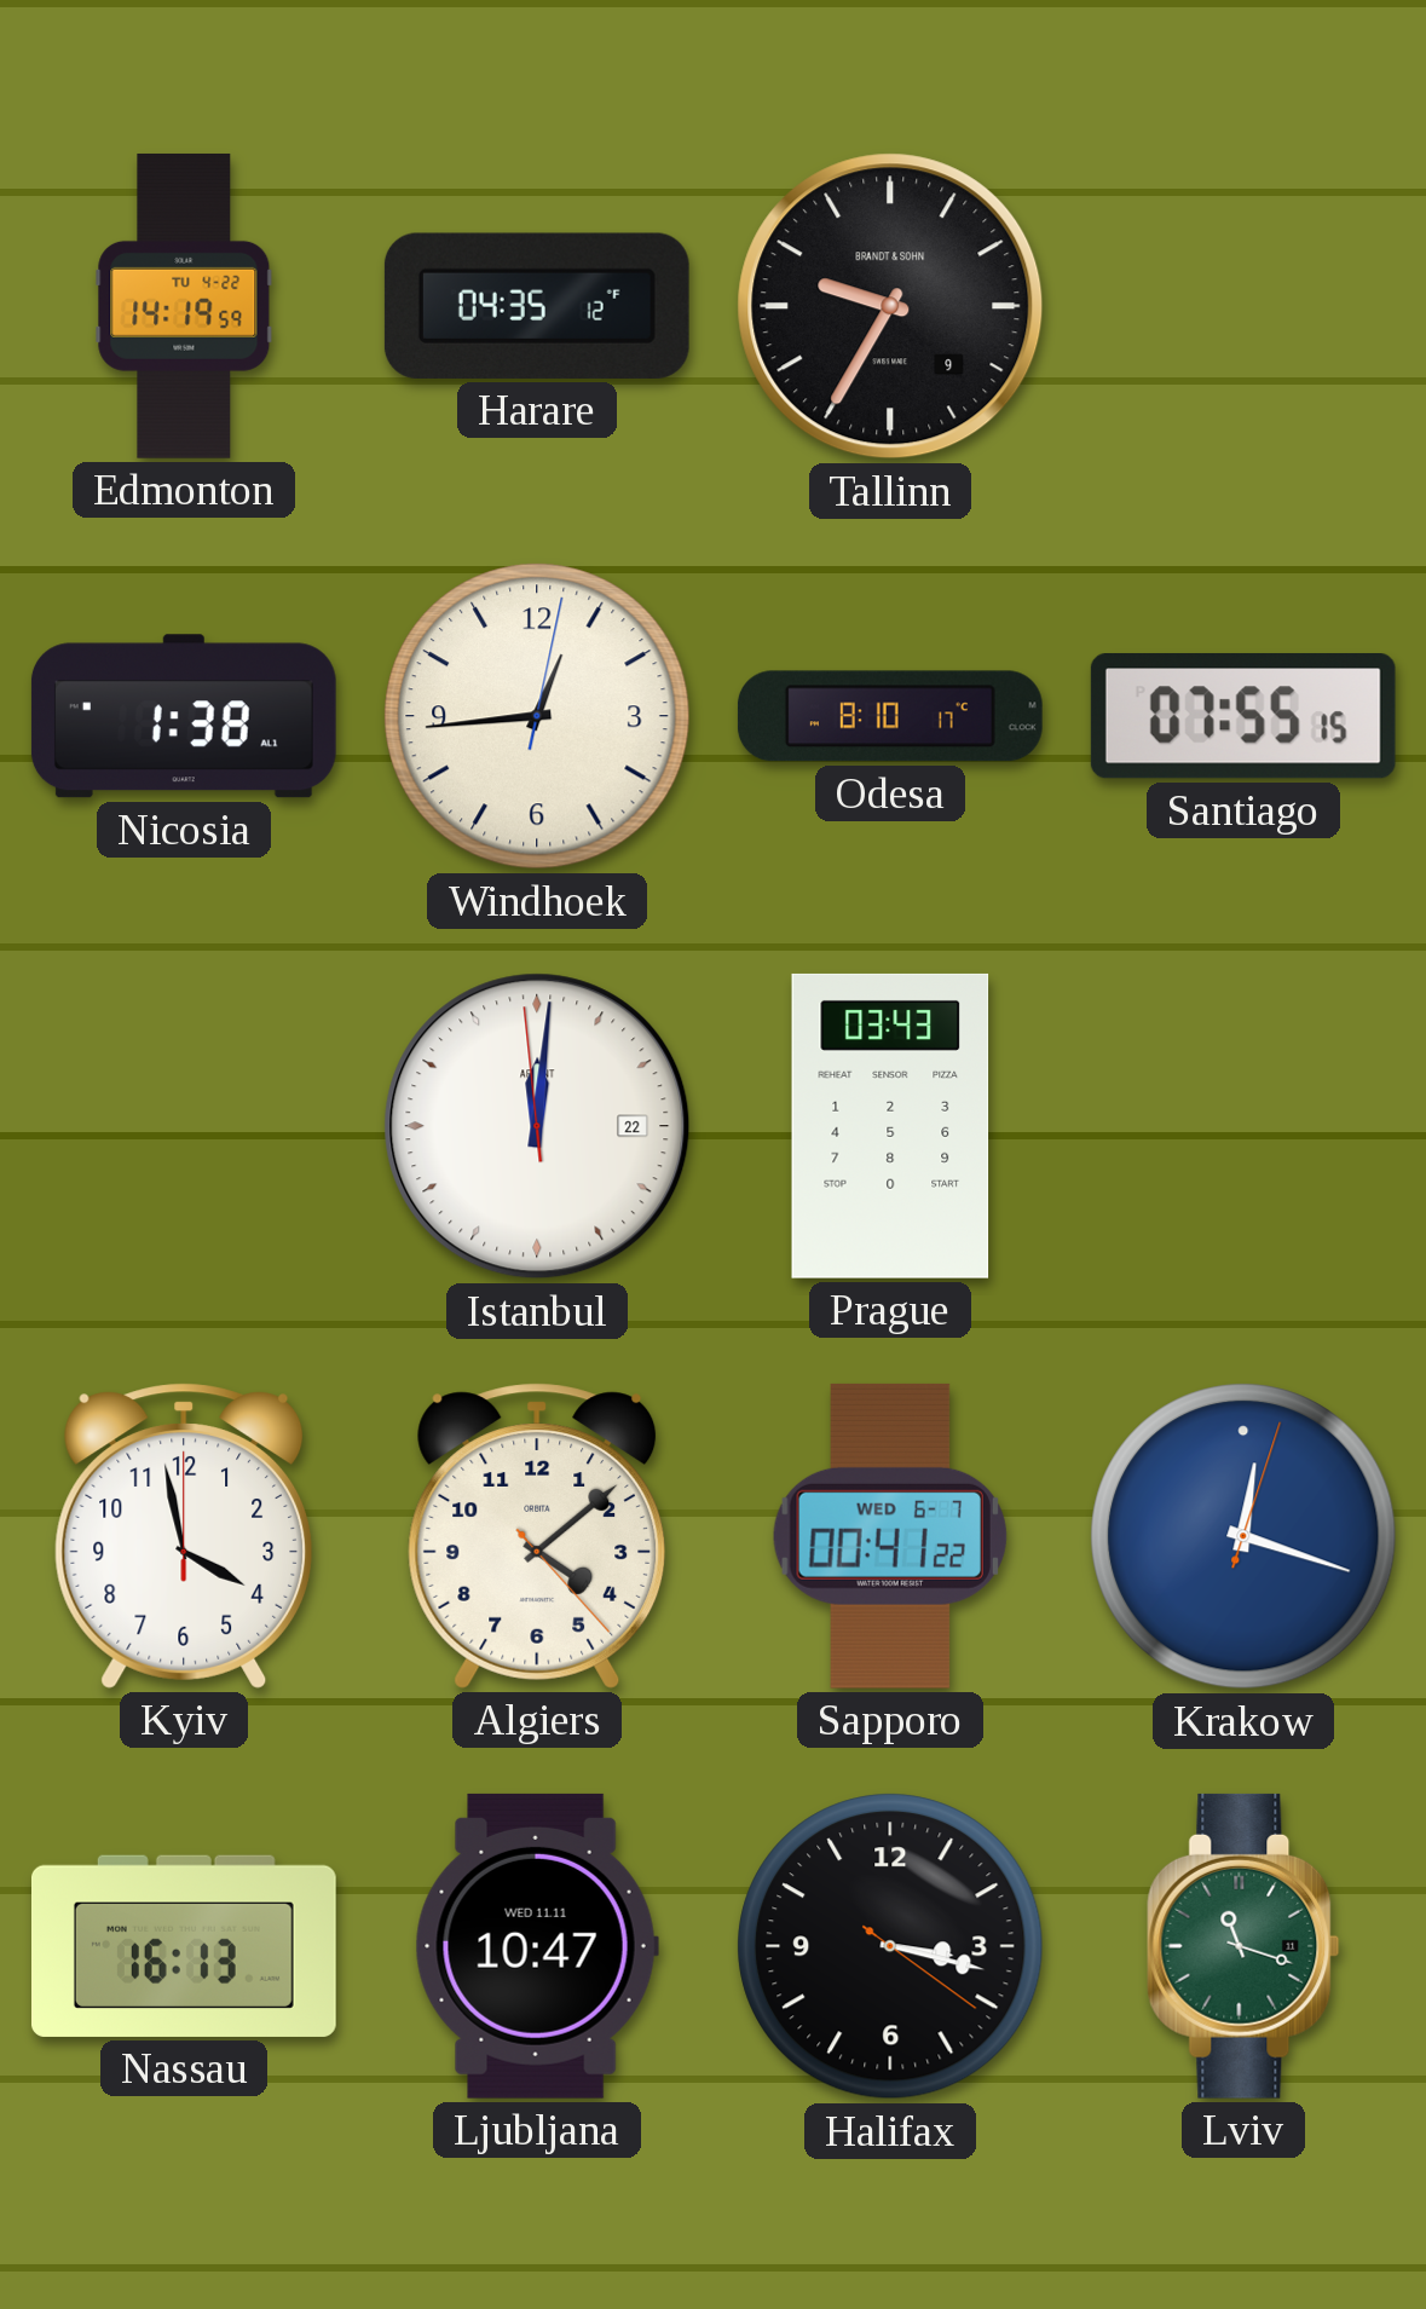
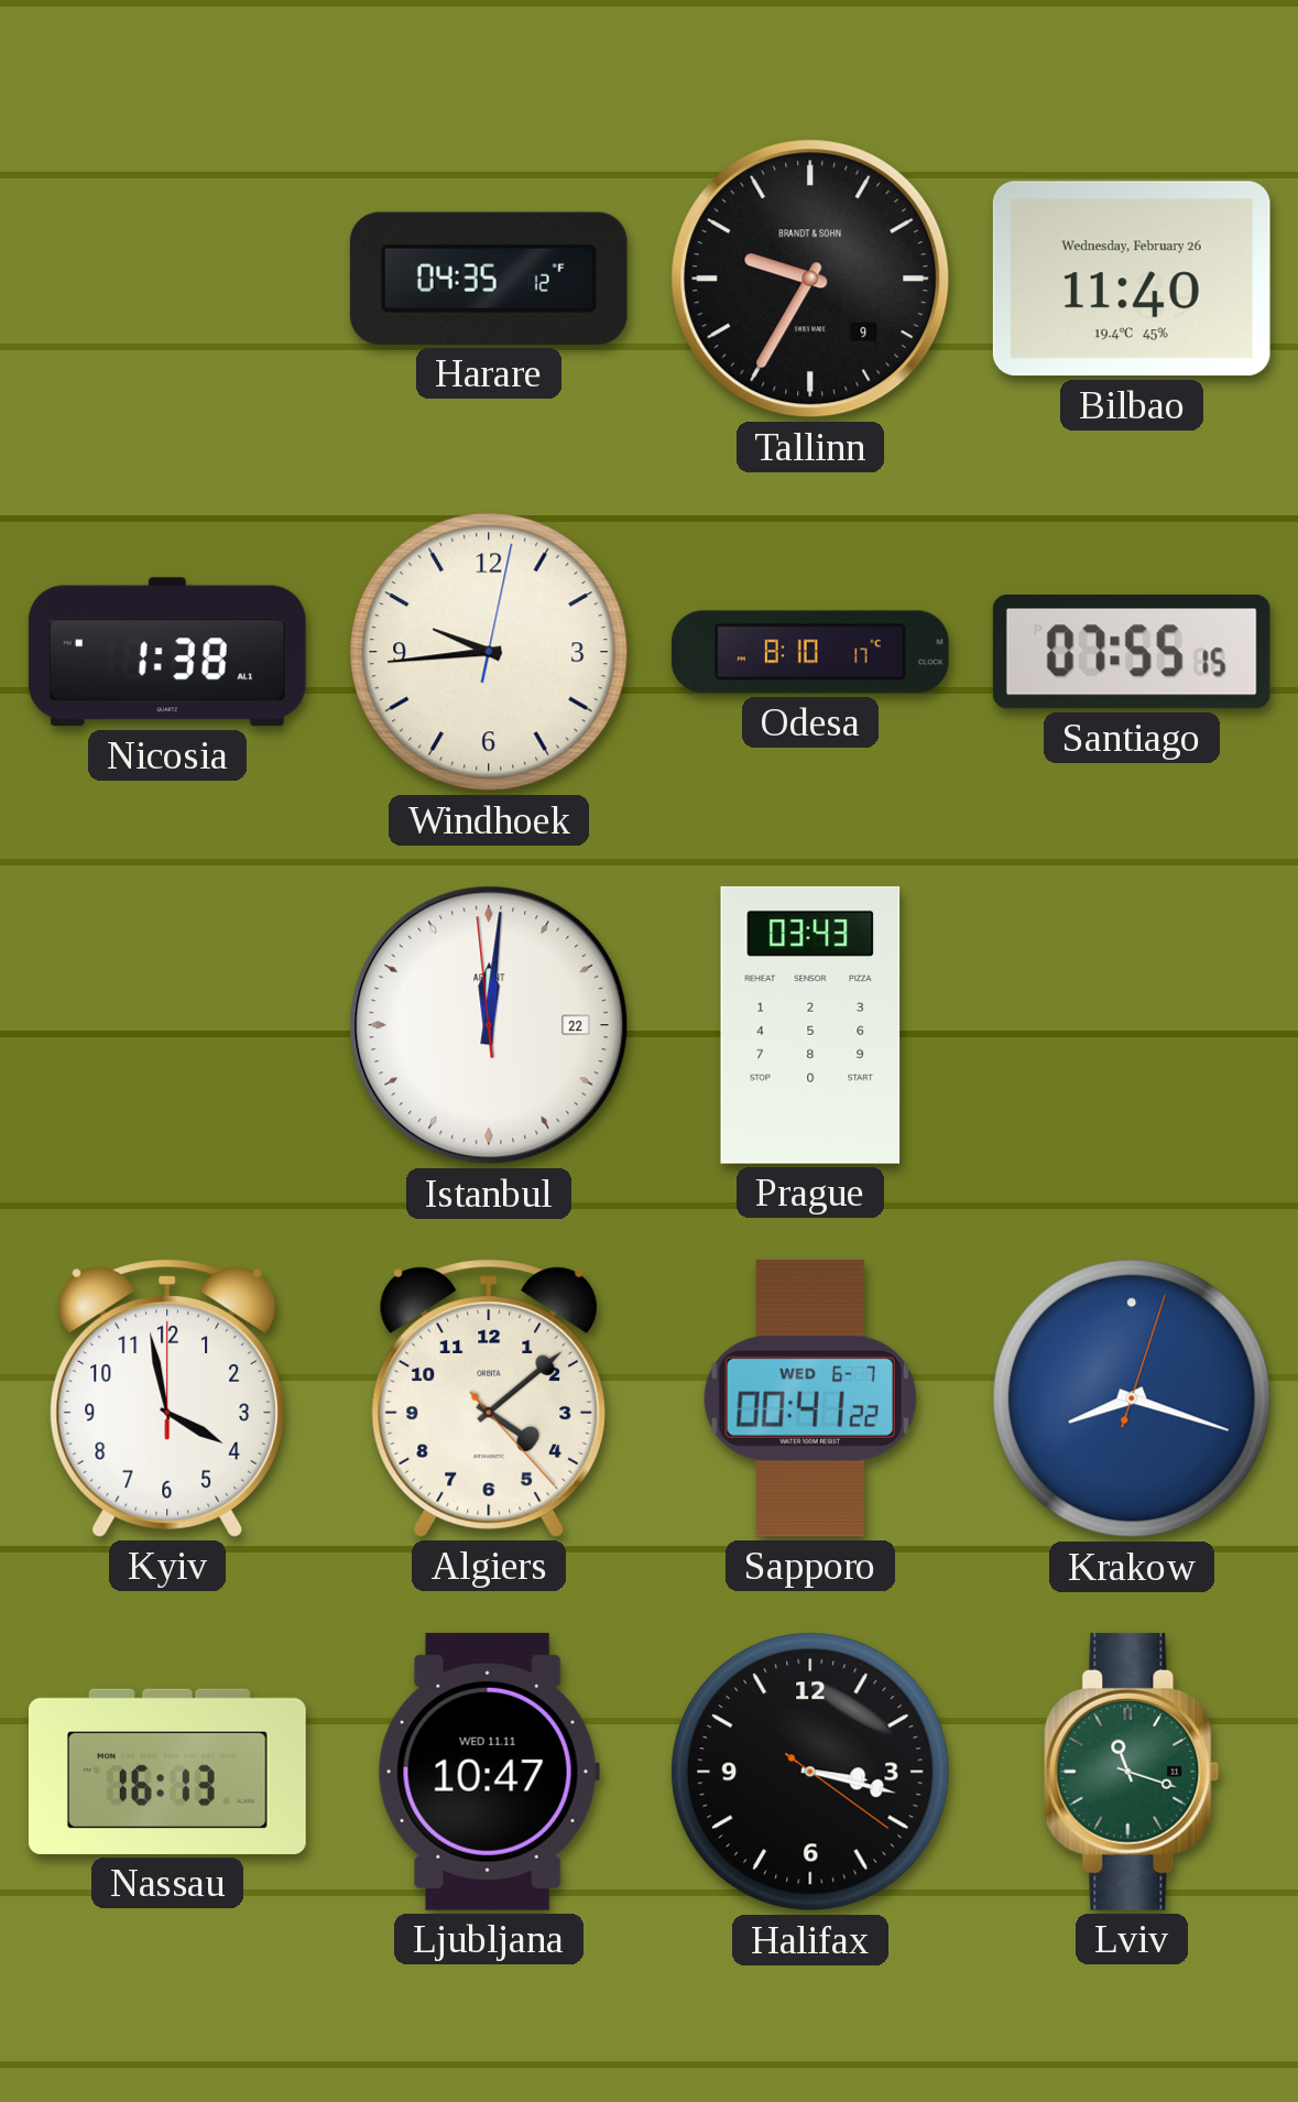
Edmonton: 14:19 -> none
Bilbao: none -> 11:40
Windhoek: 12:44 -> 9:44
Krakow: 12:18 -> 8:18
